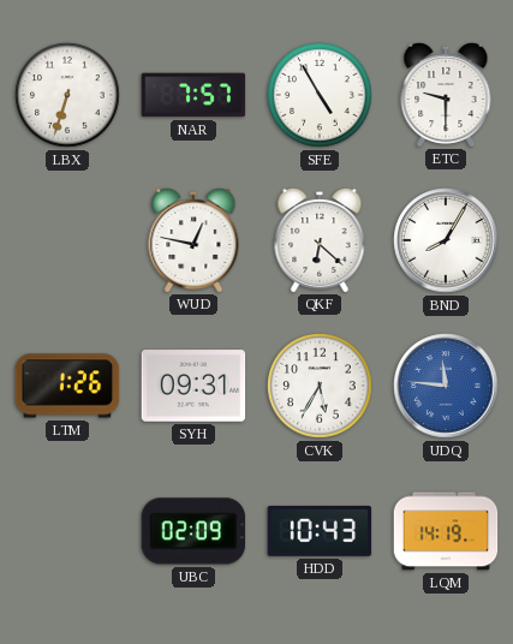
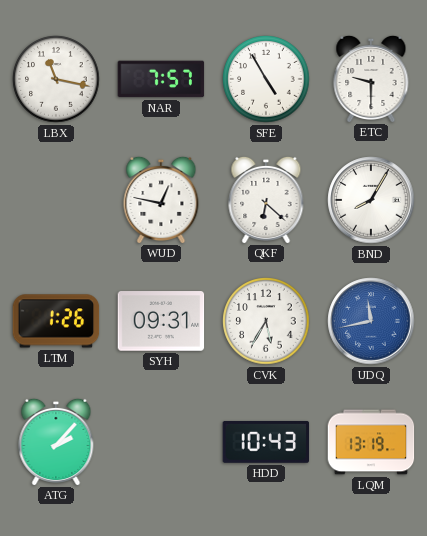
LBX: 6:33 -> 11:17
UDQ: 11:46 -> 11:43
ATG: none -> 2:07
UBC: 02:09 -> none
LQM: 14:19 -> 13:19
